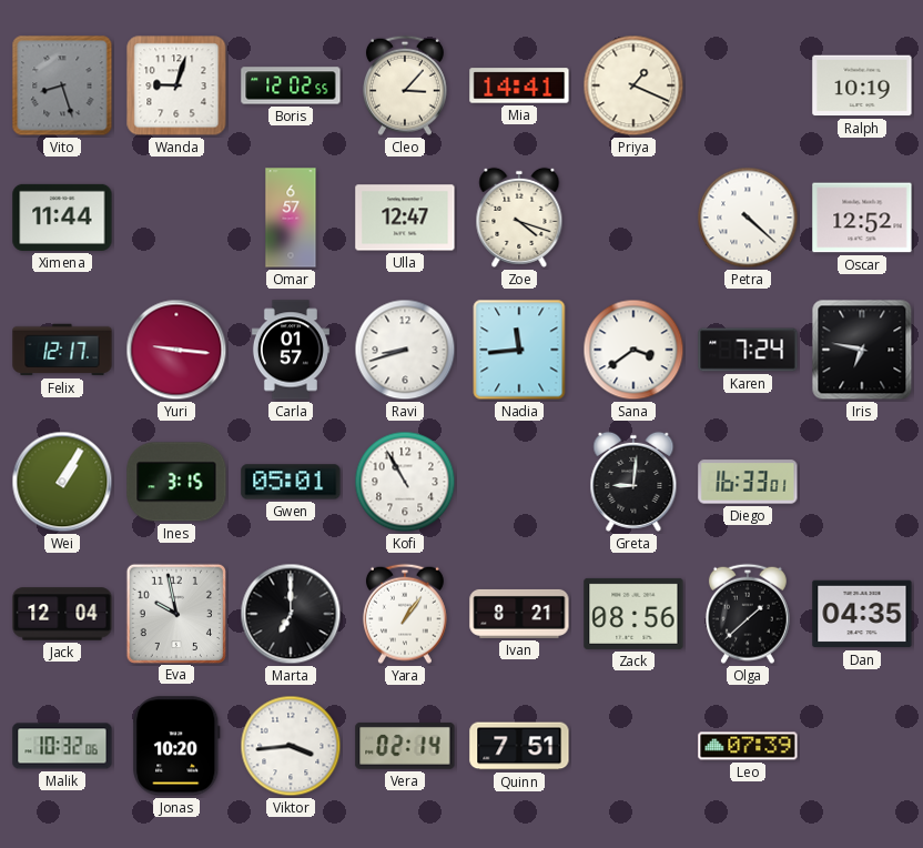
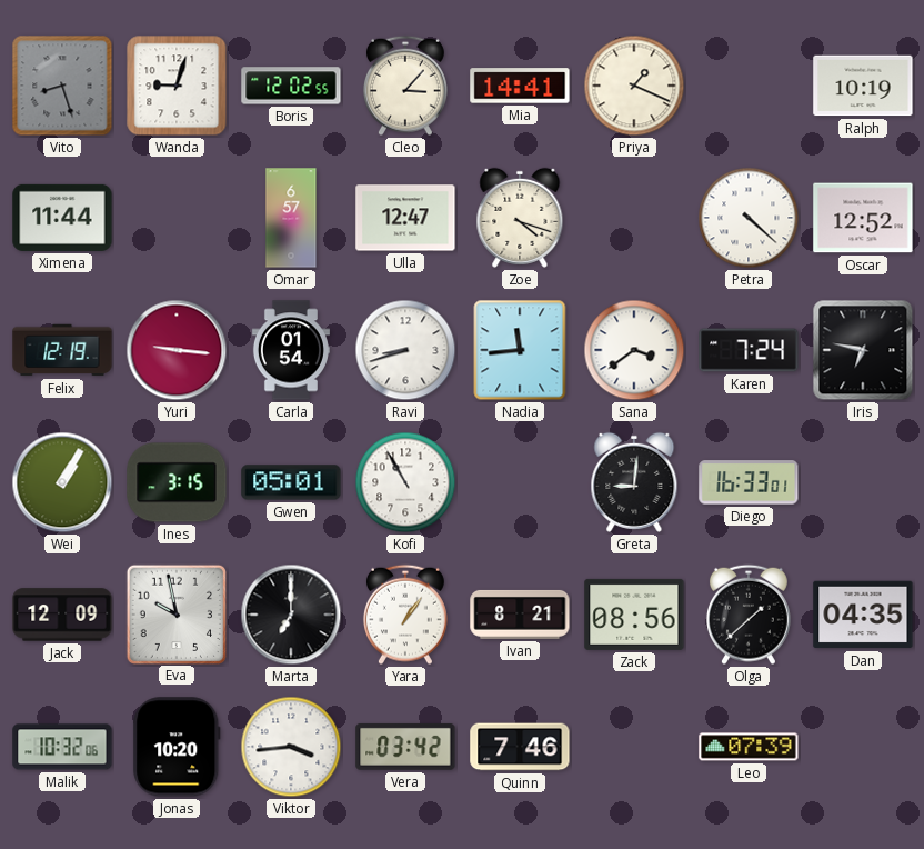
Felix: 12:17 -> 12:19
Carla: 01:57 -> 01:54
Jack: 12:04 -> 12:09
Vera: 02:14 -> 03:42
Quinn: 7:51 -> 7:46
